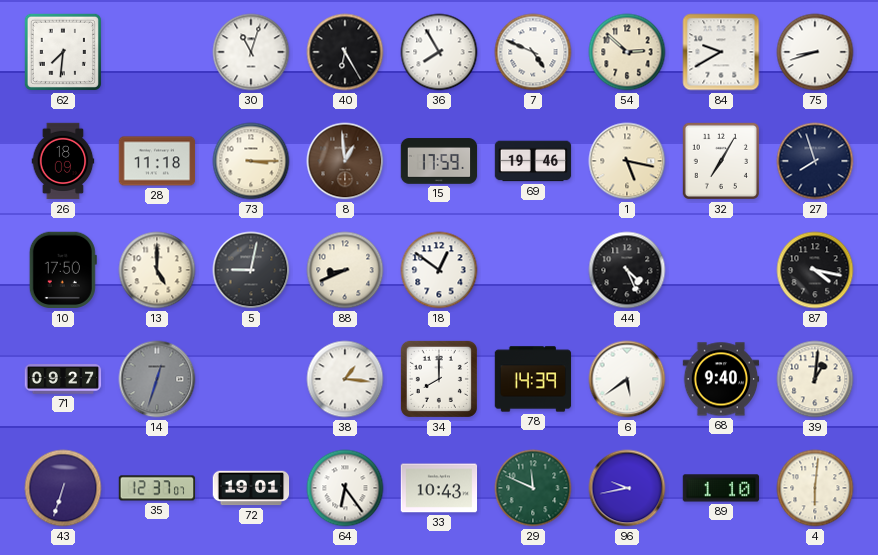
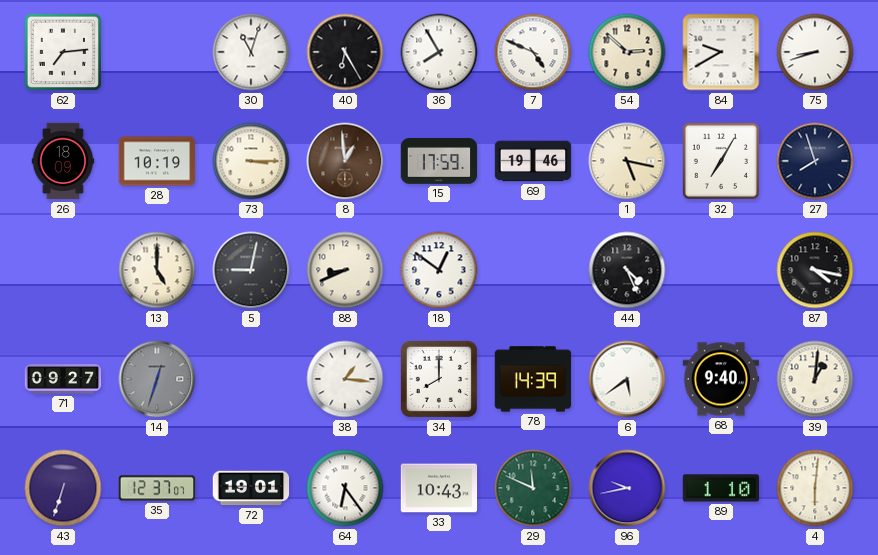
62: 7:31 -> 7:14
28: 11:18 -> 10:19
10: 17:50 -> none
